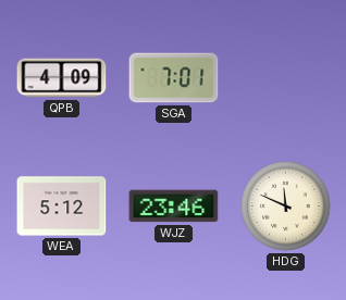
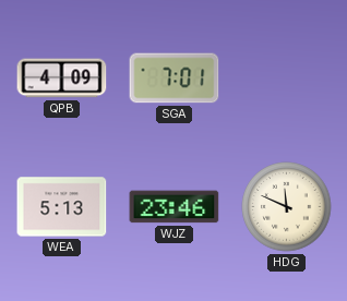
WEA: 5:12 -> 5:13
